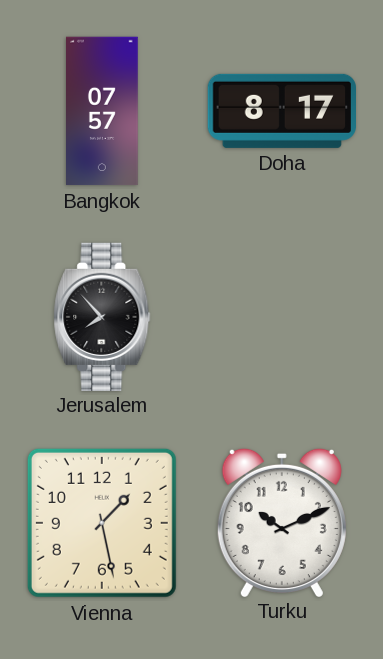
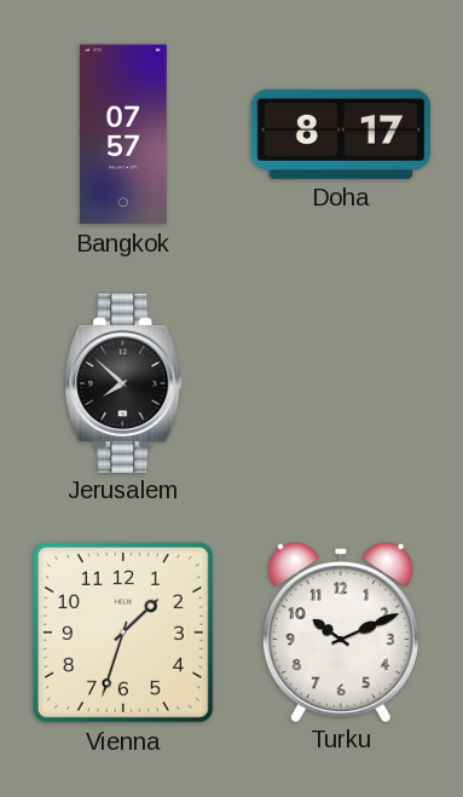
Jerusalem: 7:53 -> 7:52
Vienna: 1:28 -> 1:33
